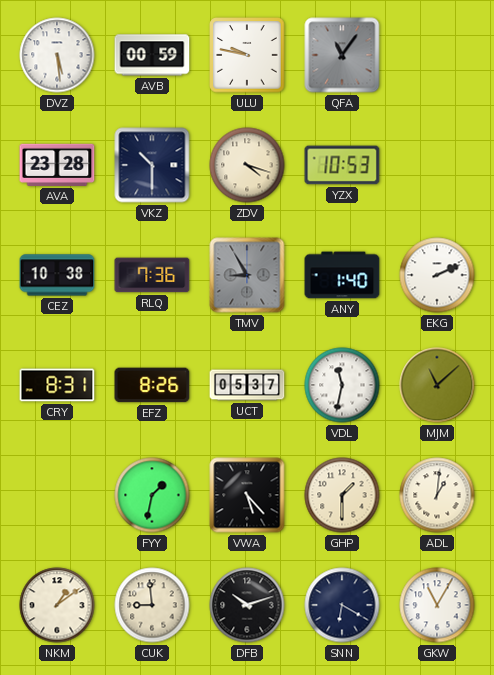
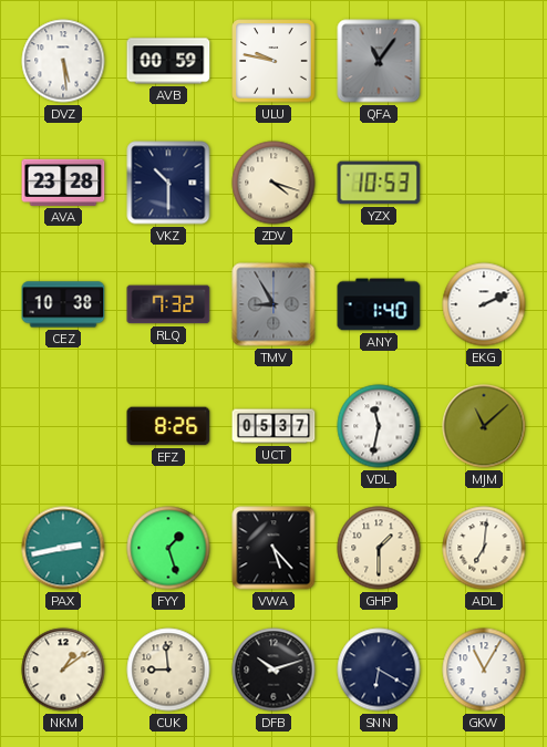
RLQ: 7:36 -> 7:32
CRY: 8:31 -> none
PAX: none -> 2:43
FYY: 1:32 -> 1:27
ADL: 1:01 -> 7:01
